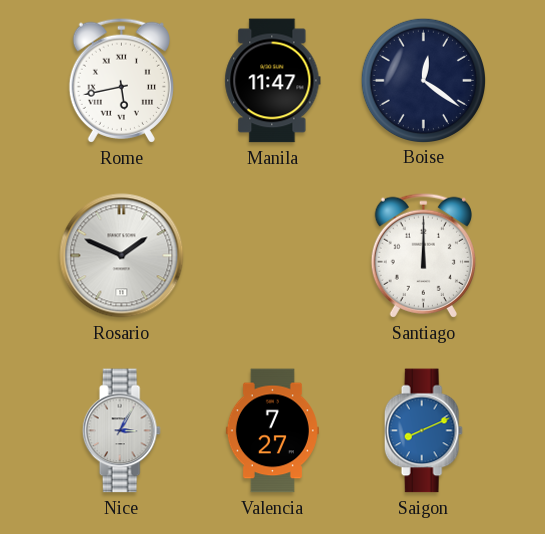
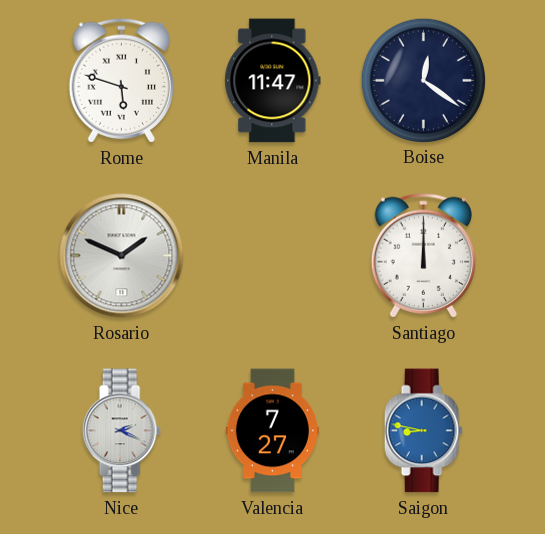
Rome: 5:43 -> 5:48
Nice: 3:05 -> 2:19
Saigon: 8:11 -> 8:47
